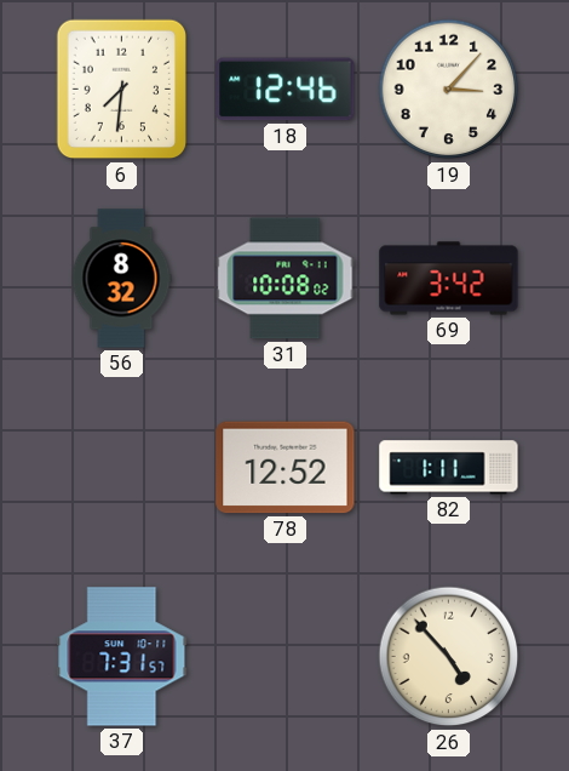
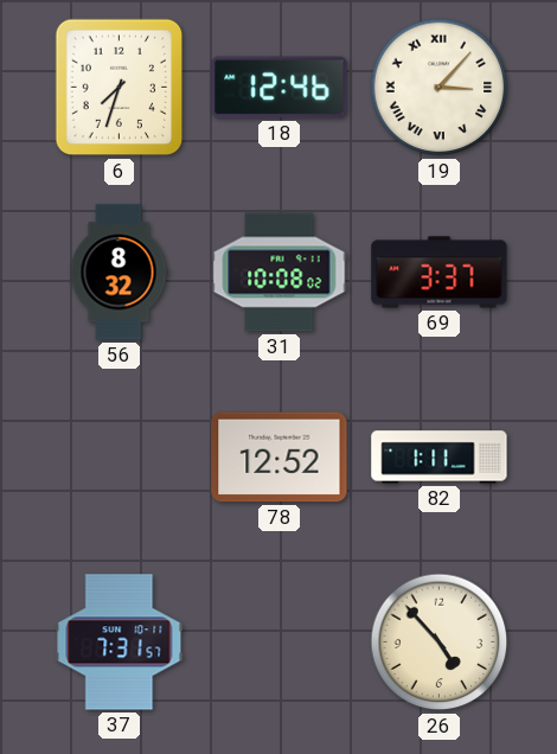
6: 7:31 -> 7:33
19 numerals: Arabic -> Roman
69: 3:42 -> 3:37
